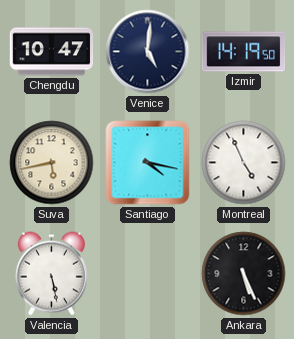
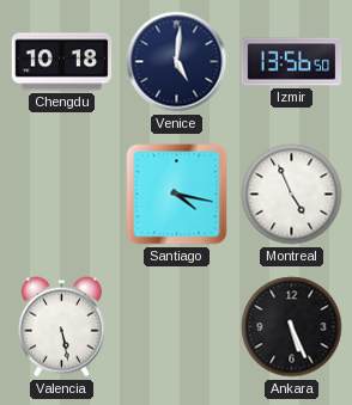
Chengdu: 10:47 -> 10:18
Izmir: 14:19 -> 13:56
Suva: 5:43 -> none
